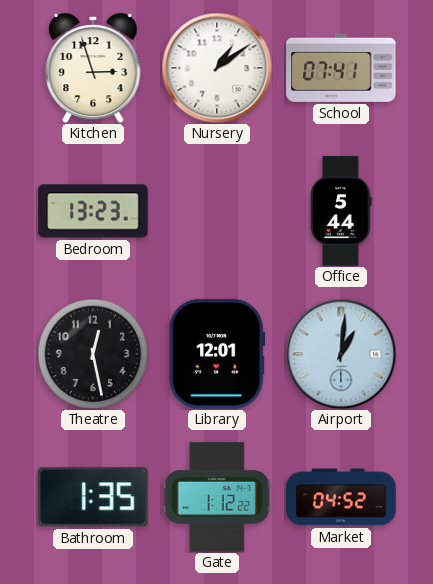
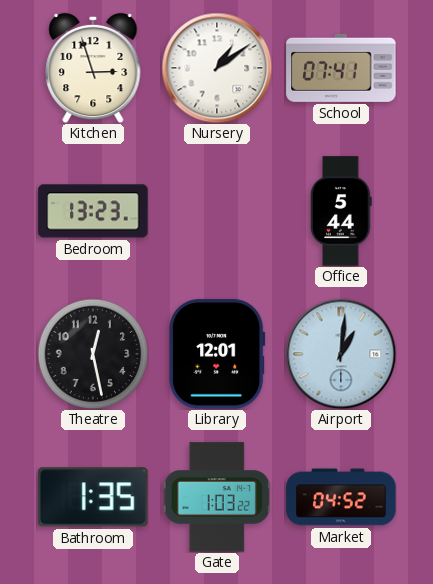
Gate: 1:12 -> 1:03
